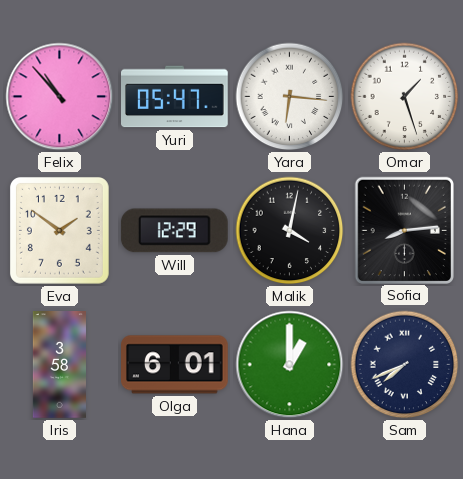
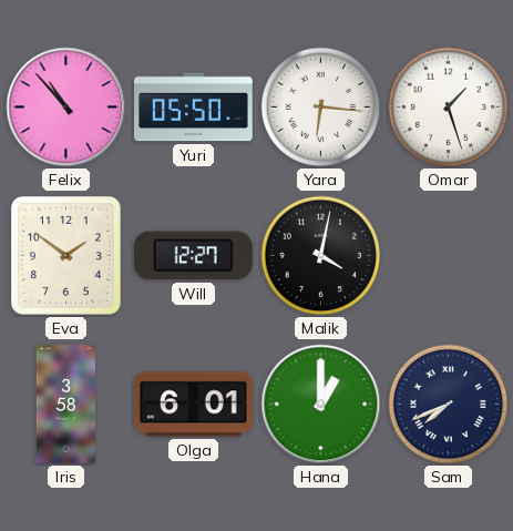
Yuri: 05:47 -> 05:50
Will: 12:29 -> 12:27
Sofia: 8:14 -> none
